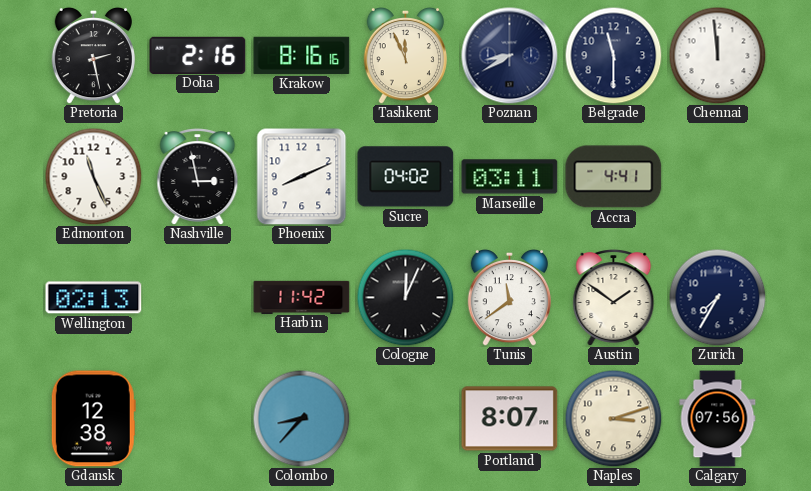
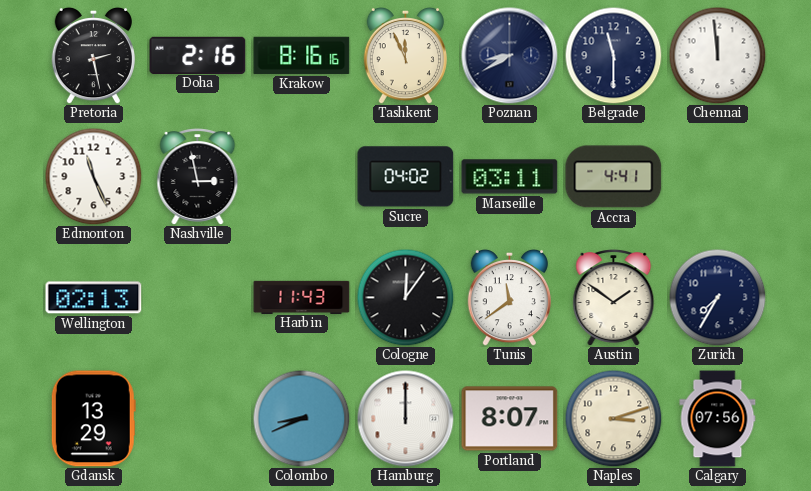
Phoenix: 8:11 -> none
Harbin: 11:42 -> 11:43
Cologne: 12:04 -> 12:06
Gdansk: 12:38 -> 13:29
Colombo: 8:37 -> 8:41
Hamburg: none -> 12:00
